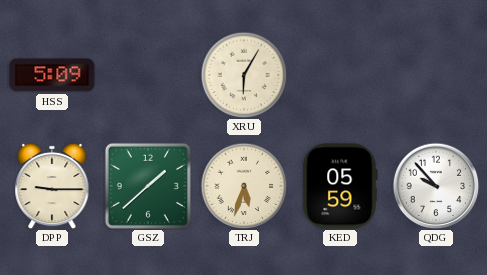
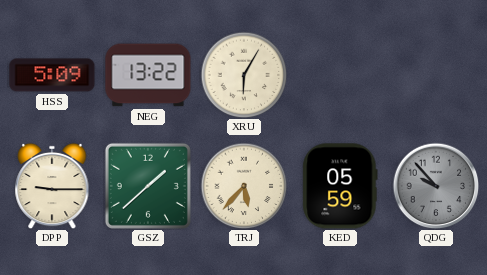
NEG: none -> 13:22
TRJ: 5:33 -> 5:37
QDG dial: white -> grey
